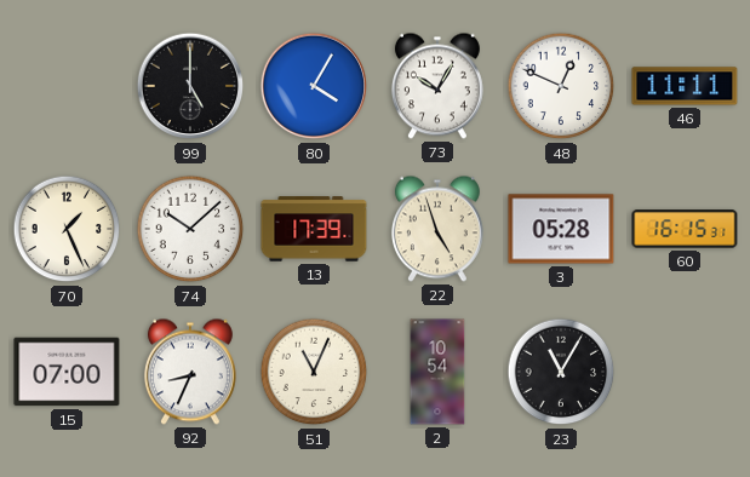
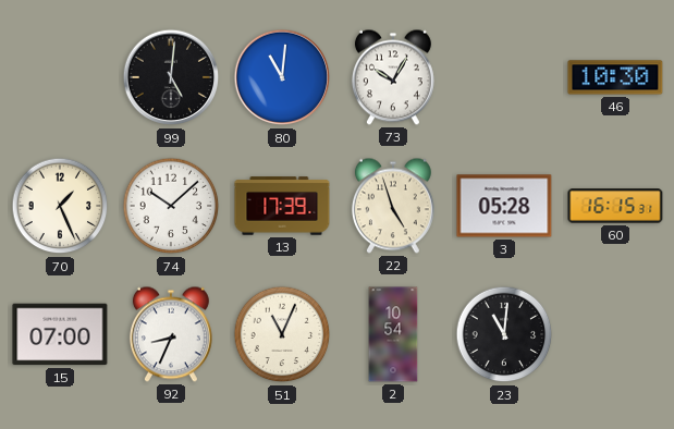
99: 5:00 -> 5:01
80: 4:05 -> 11:01
48: 12:49 -> none
46: 11:11 -> 10:30
23: 11:05 -> 11:01
